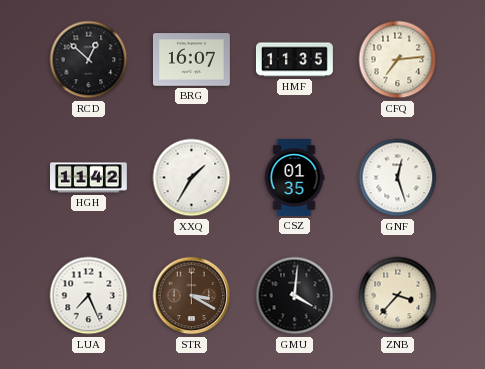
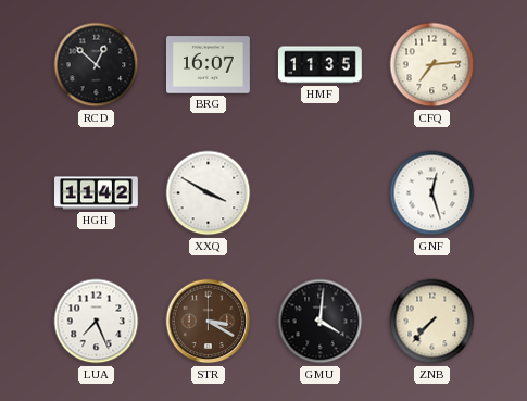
XXQ: 1:35 -> 3:50
CSZ: 01:35 -> none
ZNB: 3:37 -> 7:37
